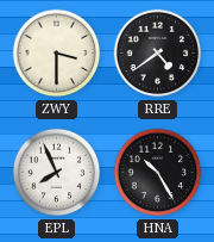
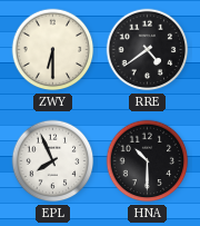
ZWY: 3:30 -> 6:30
HNA: 10:25 -> 10:30
